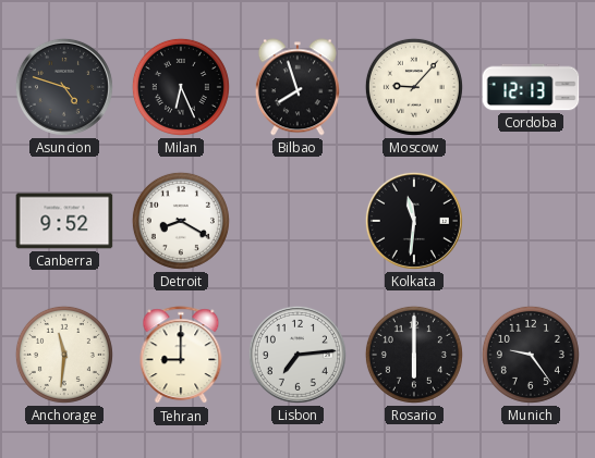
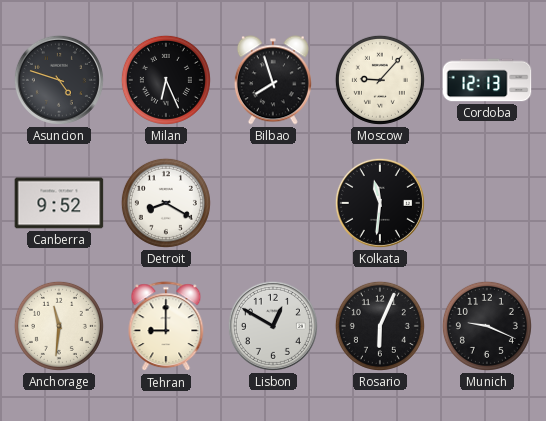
Lisbon: 7:14 -> 12:50
Rosario: 6:00 -> 6:04
Munich: 9:24 -> 9:19
